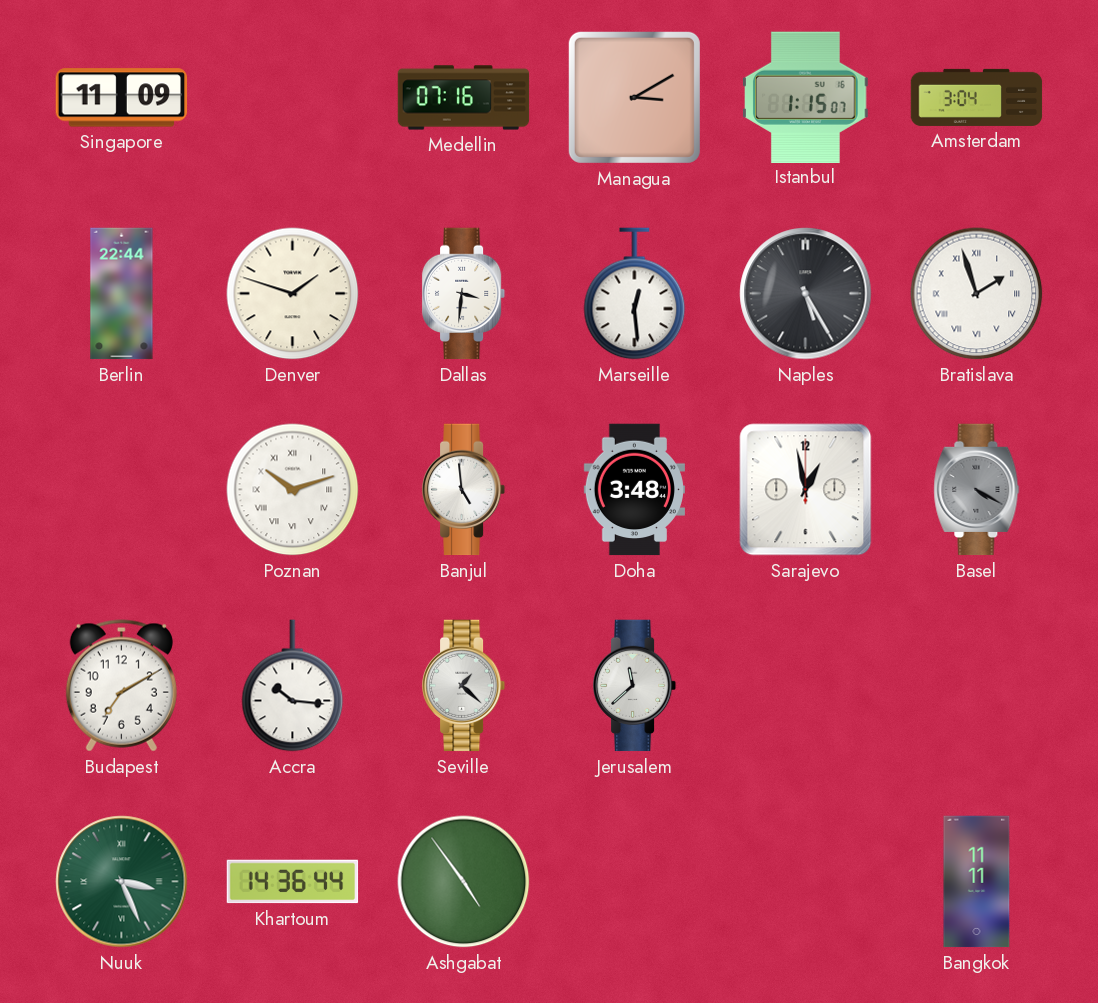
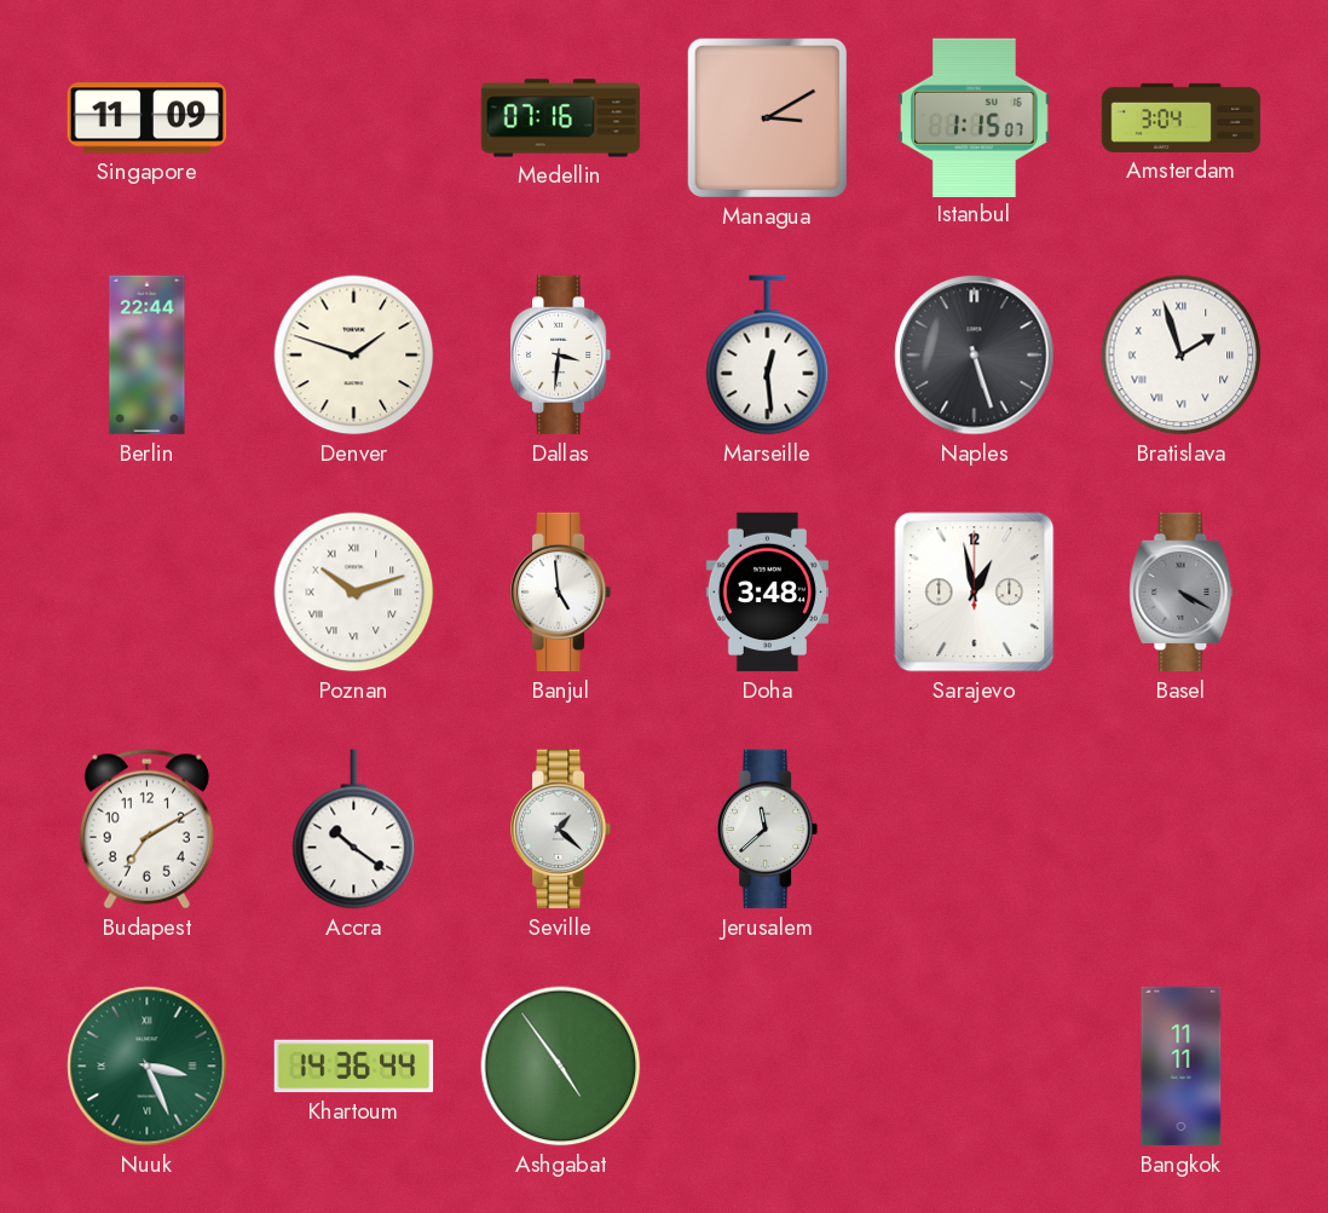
Naples: 5:25 -> 5:27
Accra: 10:16 -> 10:21
